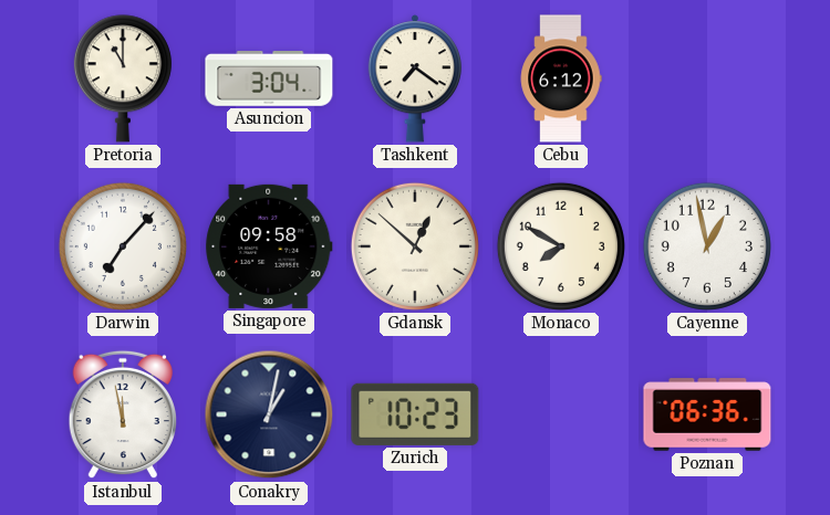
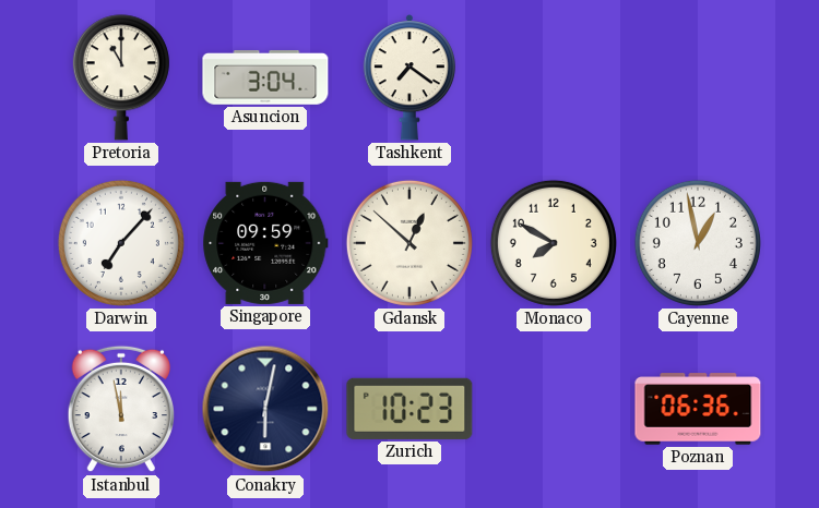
Cebu: 6:12 -> none
Singapore: 09:58 -> 09:59
Conakry: 1:02 -> 6:02
